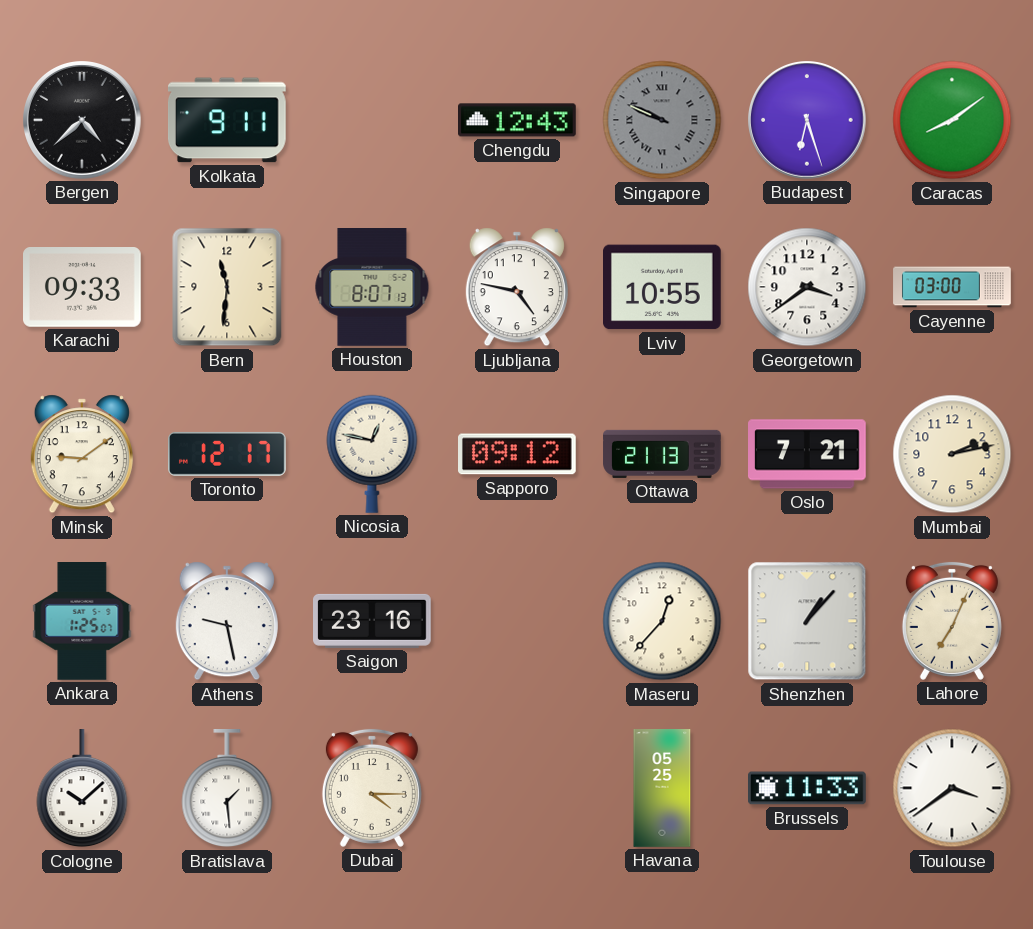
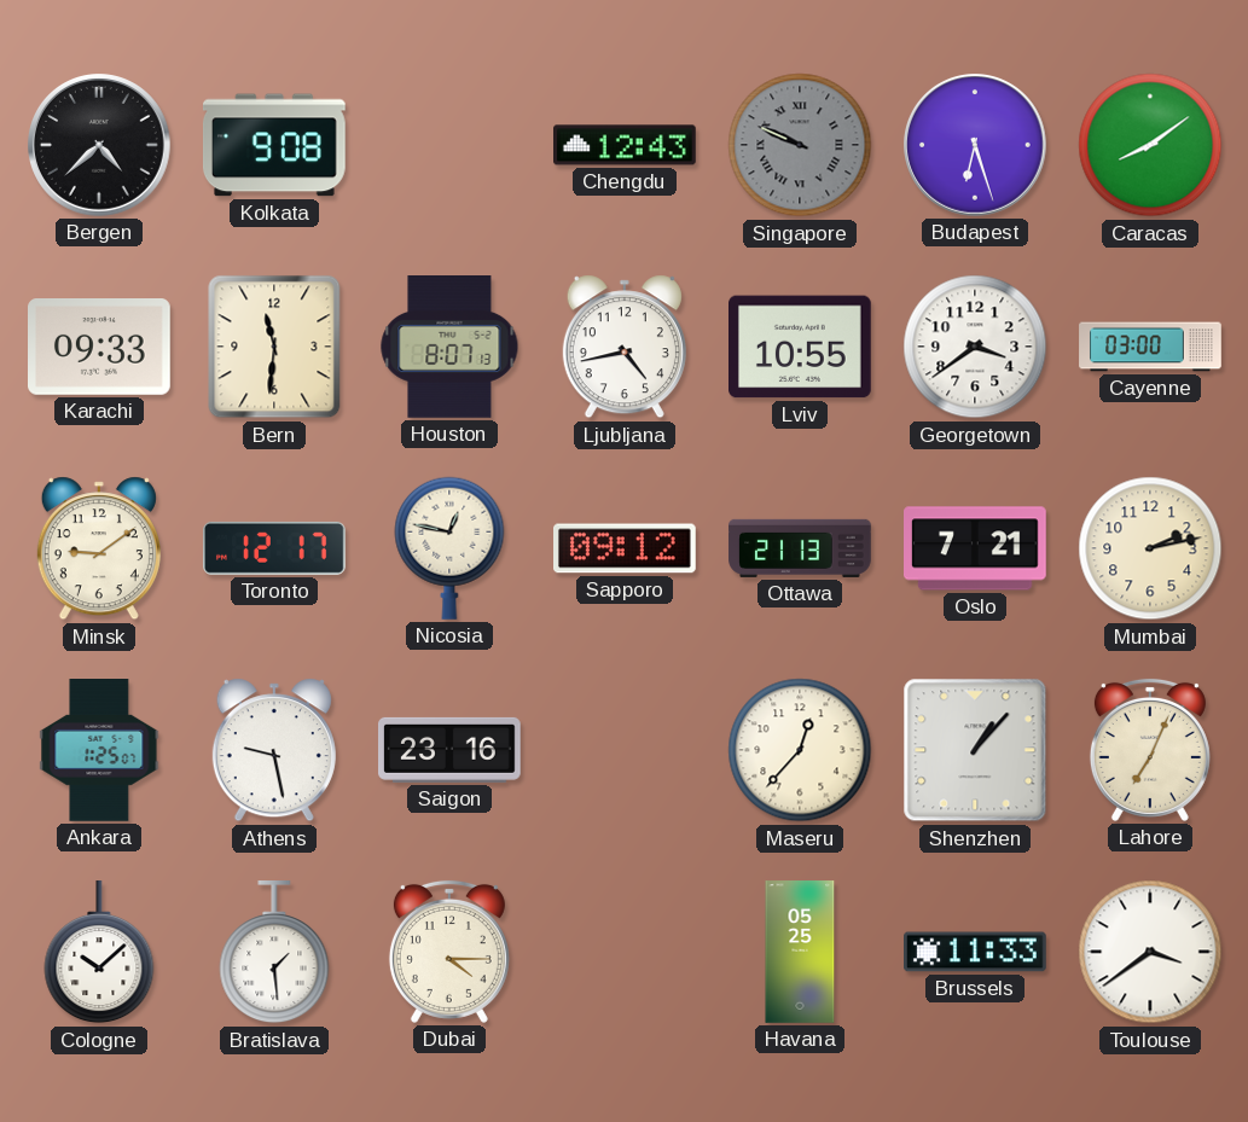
Kolkata: 9:11 -> 9:08
Ljubljana: 4:47 -> 4:43
